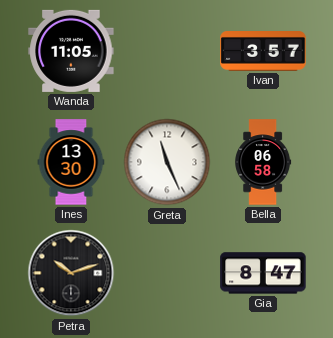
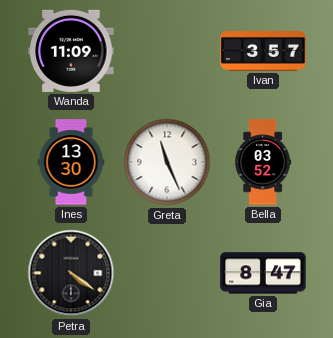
Wanda: 11:05 -> 11:09
Bella: 06:58 -> 03:52
Petra: 10:12 -> 4:21
